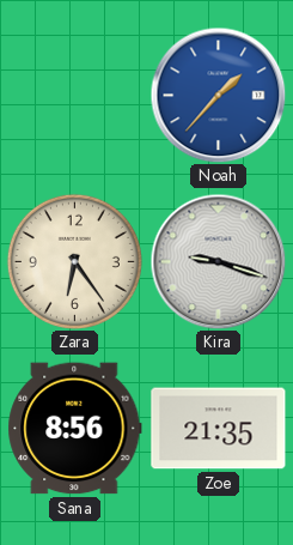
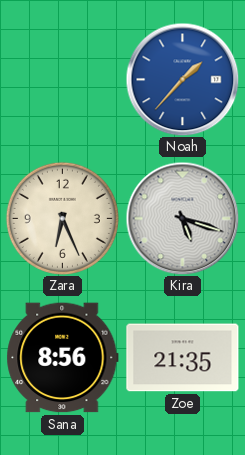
Zara: 6:24 -> 6:26
Kira: 9:18 -> 5:18
